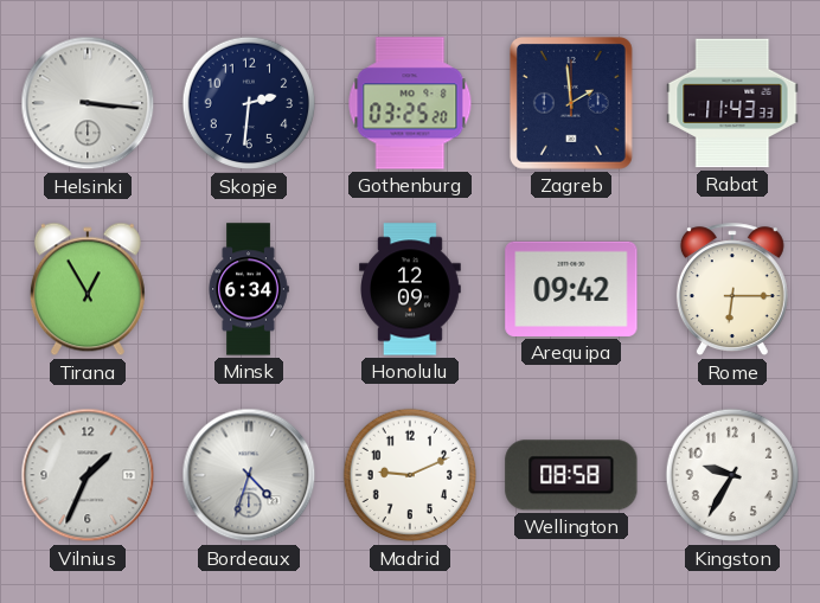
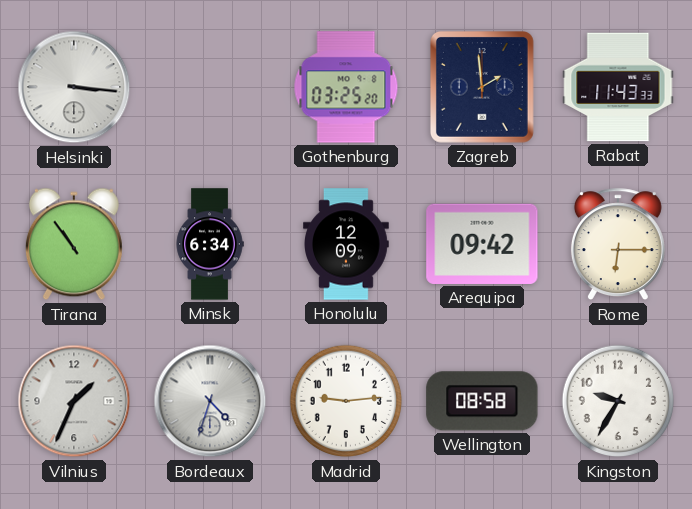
Skopje: 2:31 -> none
Tirana: 12:55 -> 10:54
Madrid: 9:11 -> 9:14
